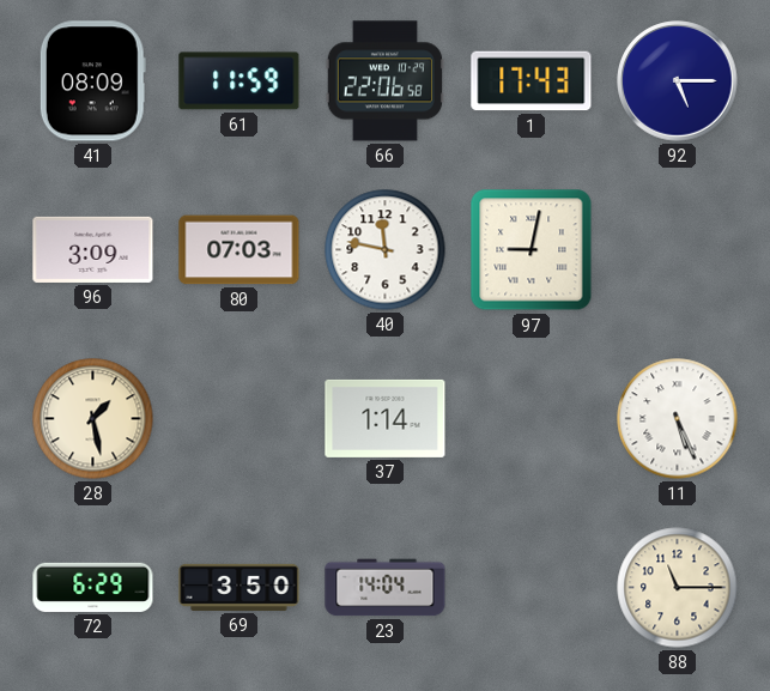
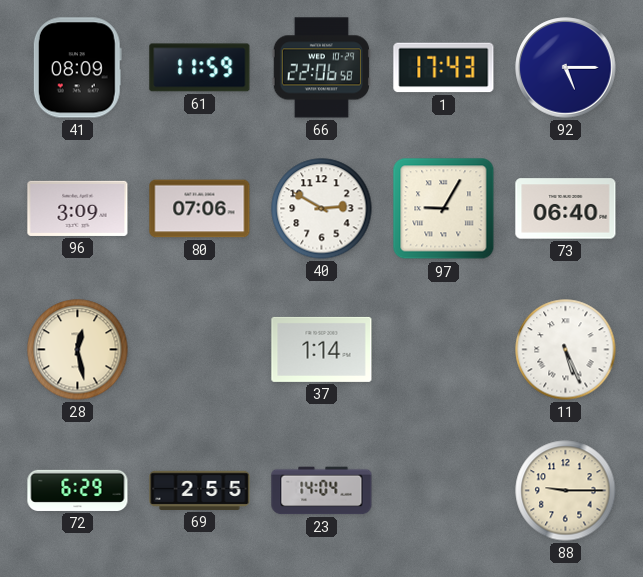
80: 07:03 -> 07:06
40: 11:47 -> 2:50
97: 9:02 -> 9:05
73: none -> 06:40
28: 1:28 -> 12:28
69: 3:50 -> 2:55
88: 11:15 -> 9:15
